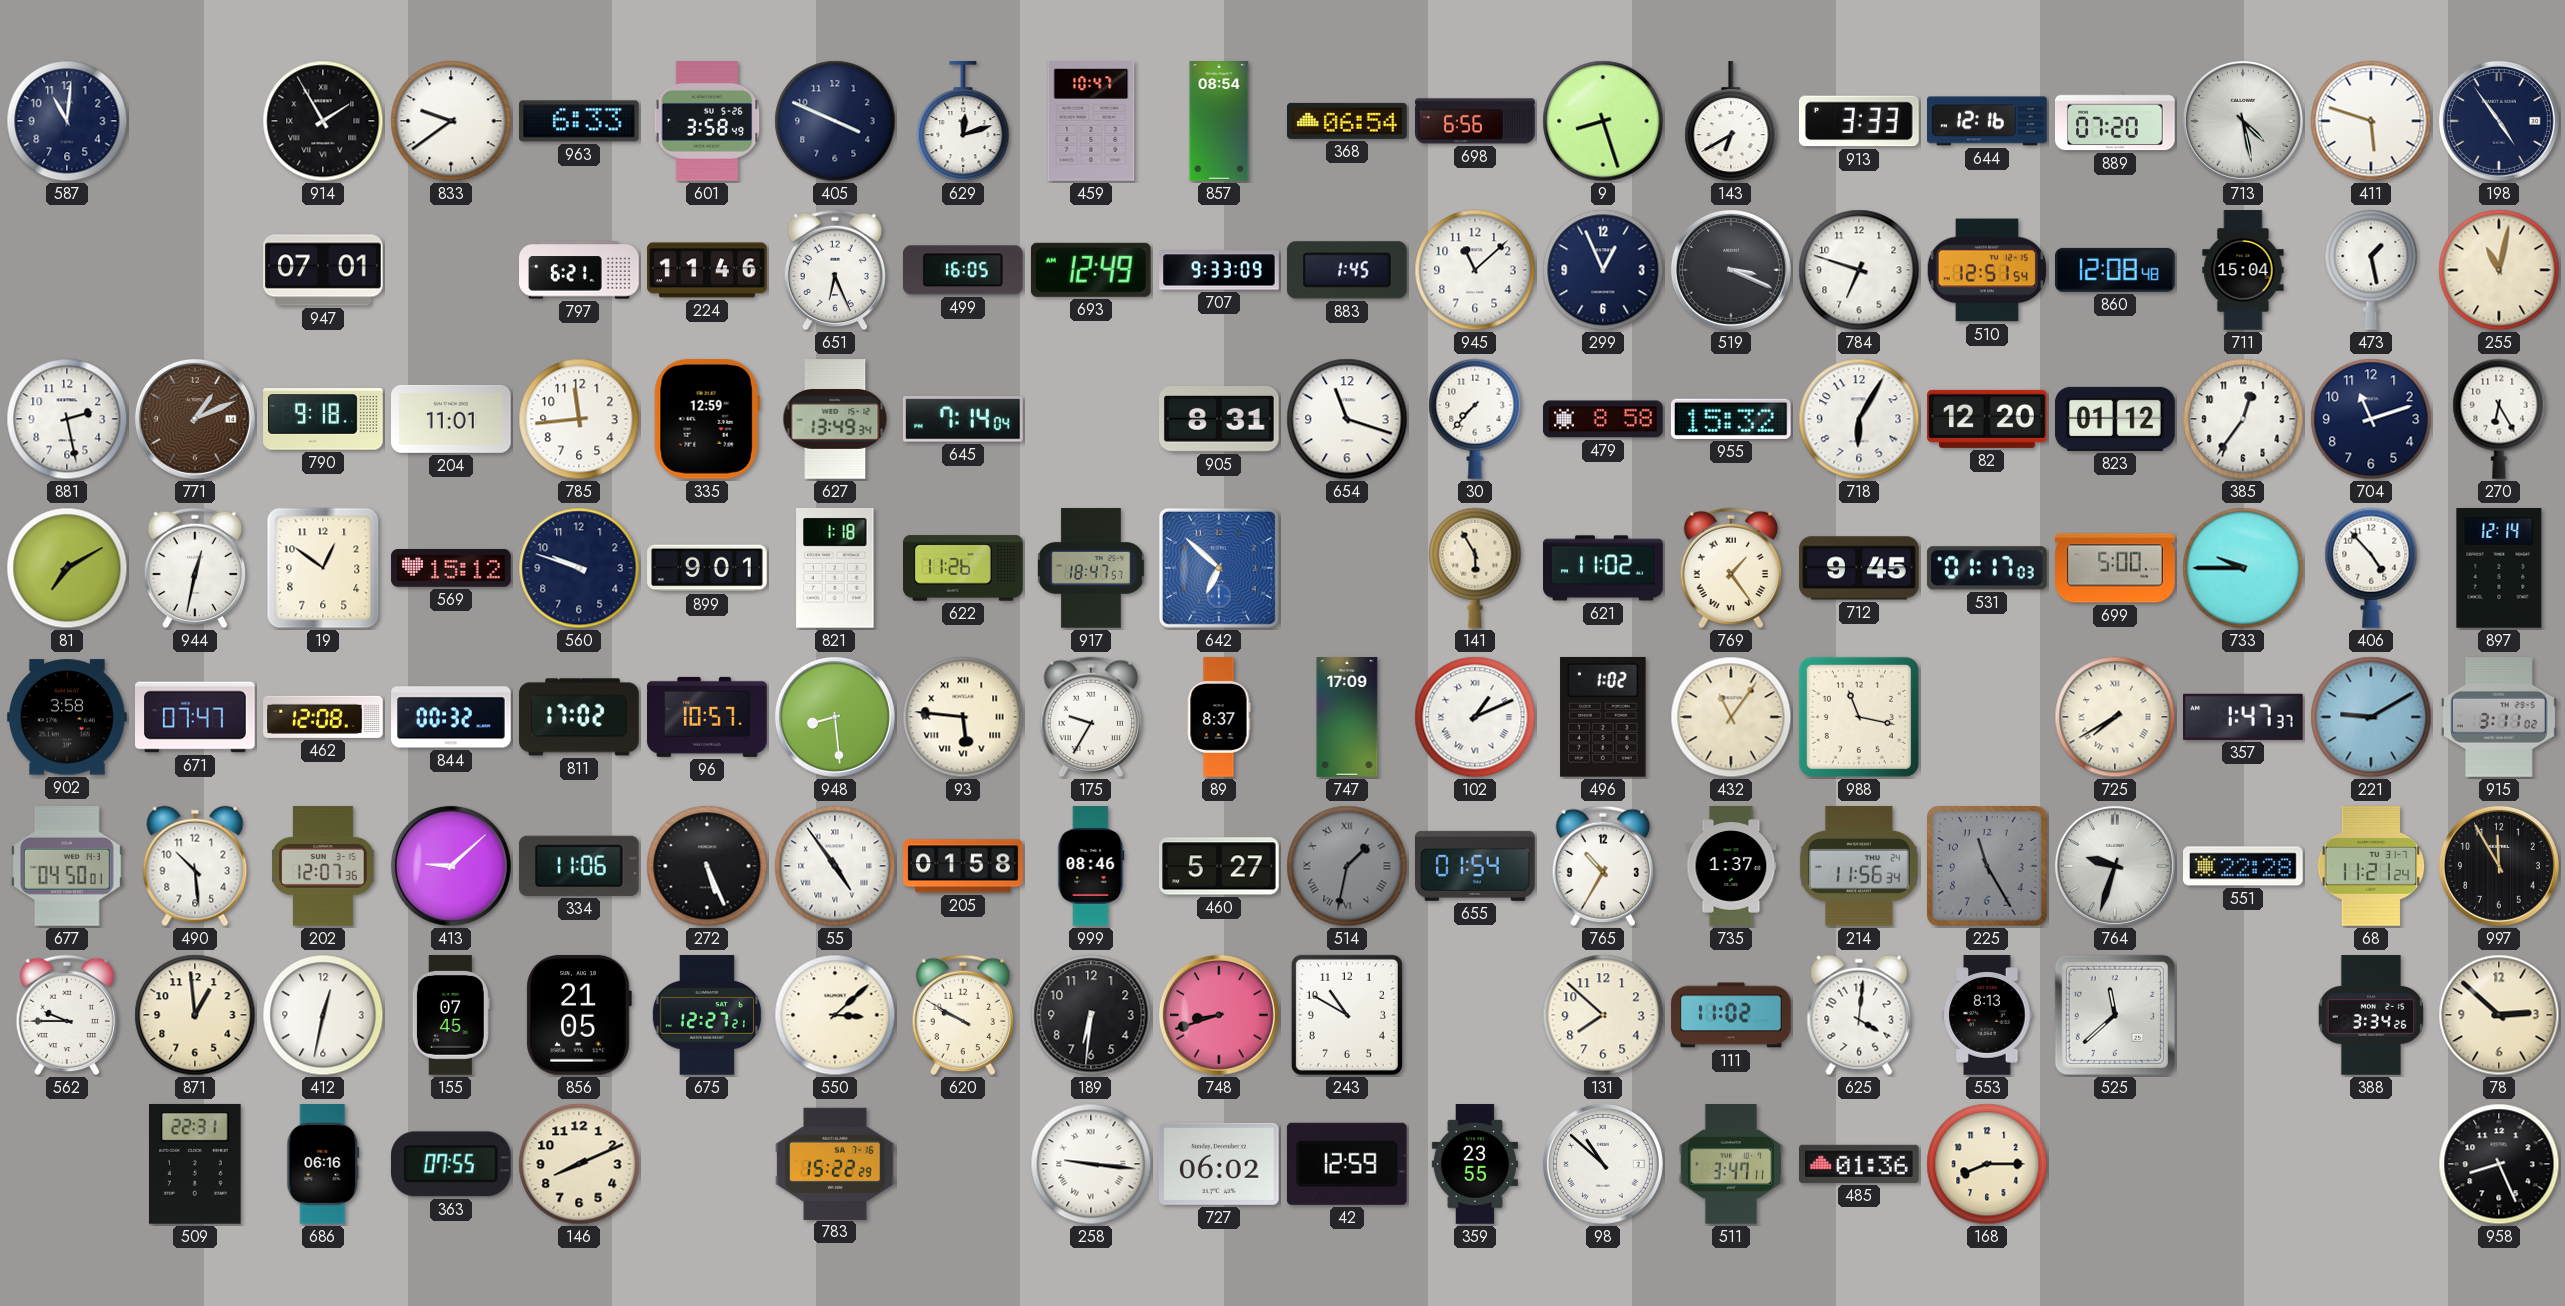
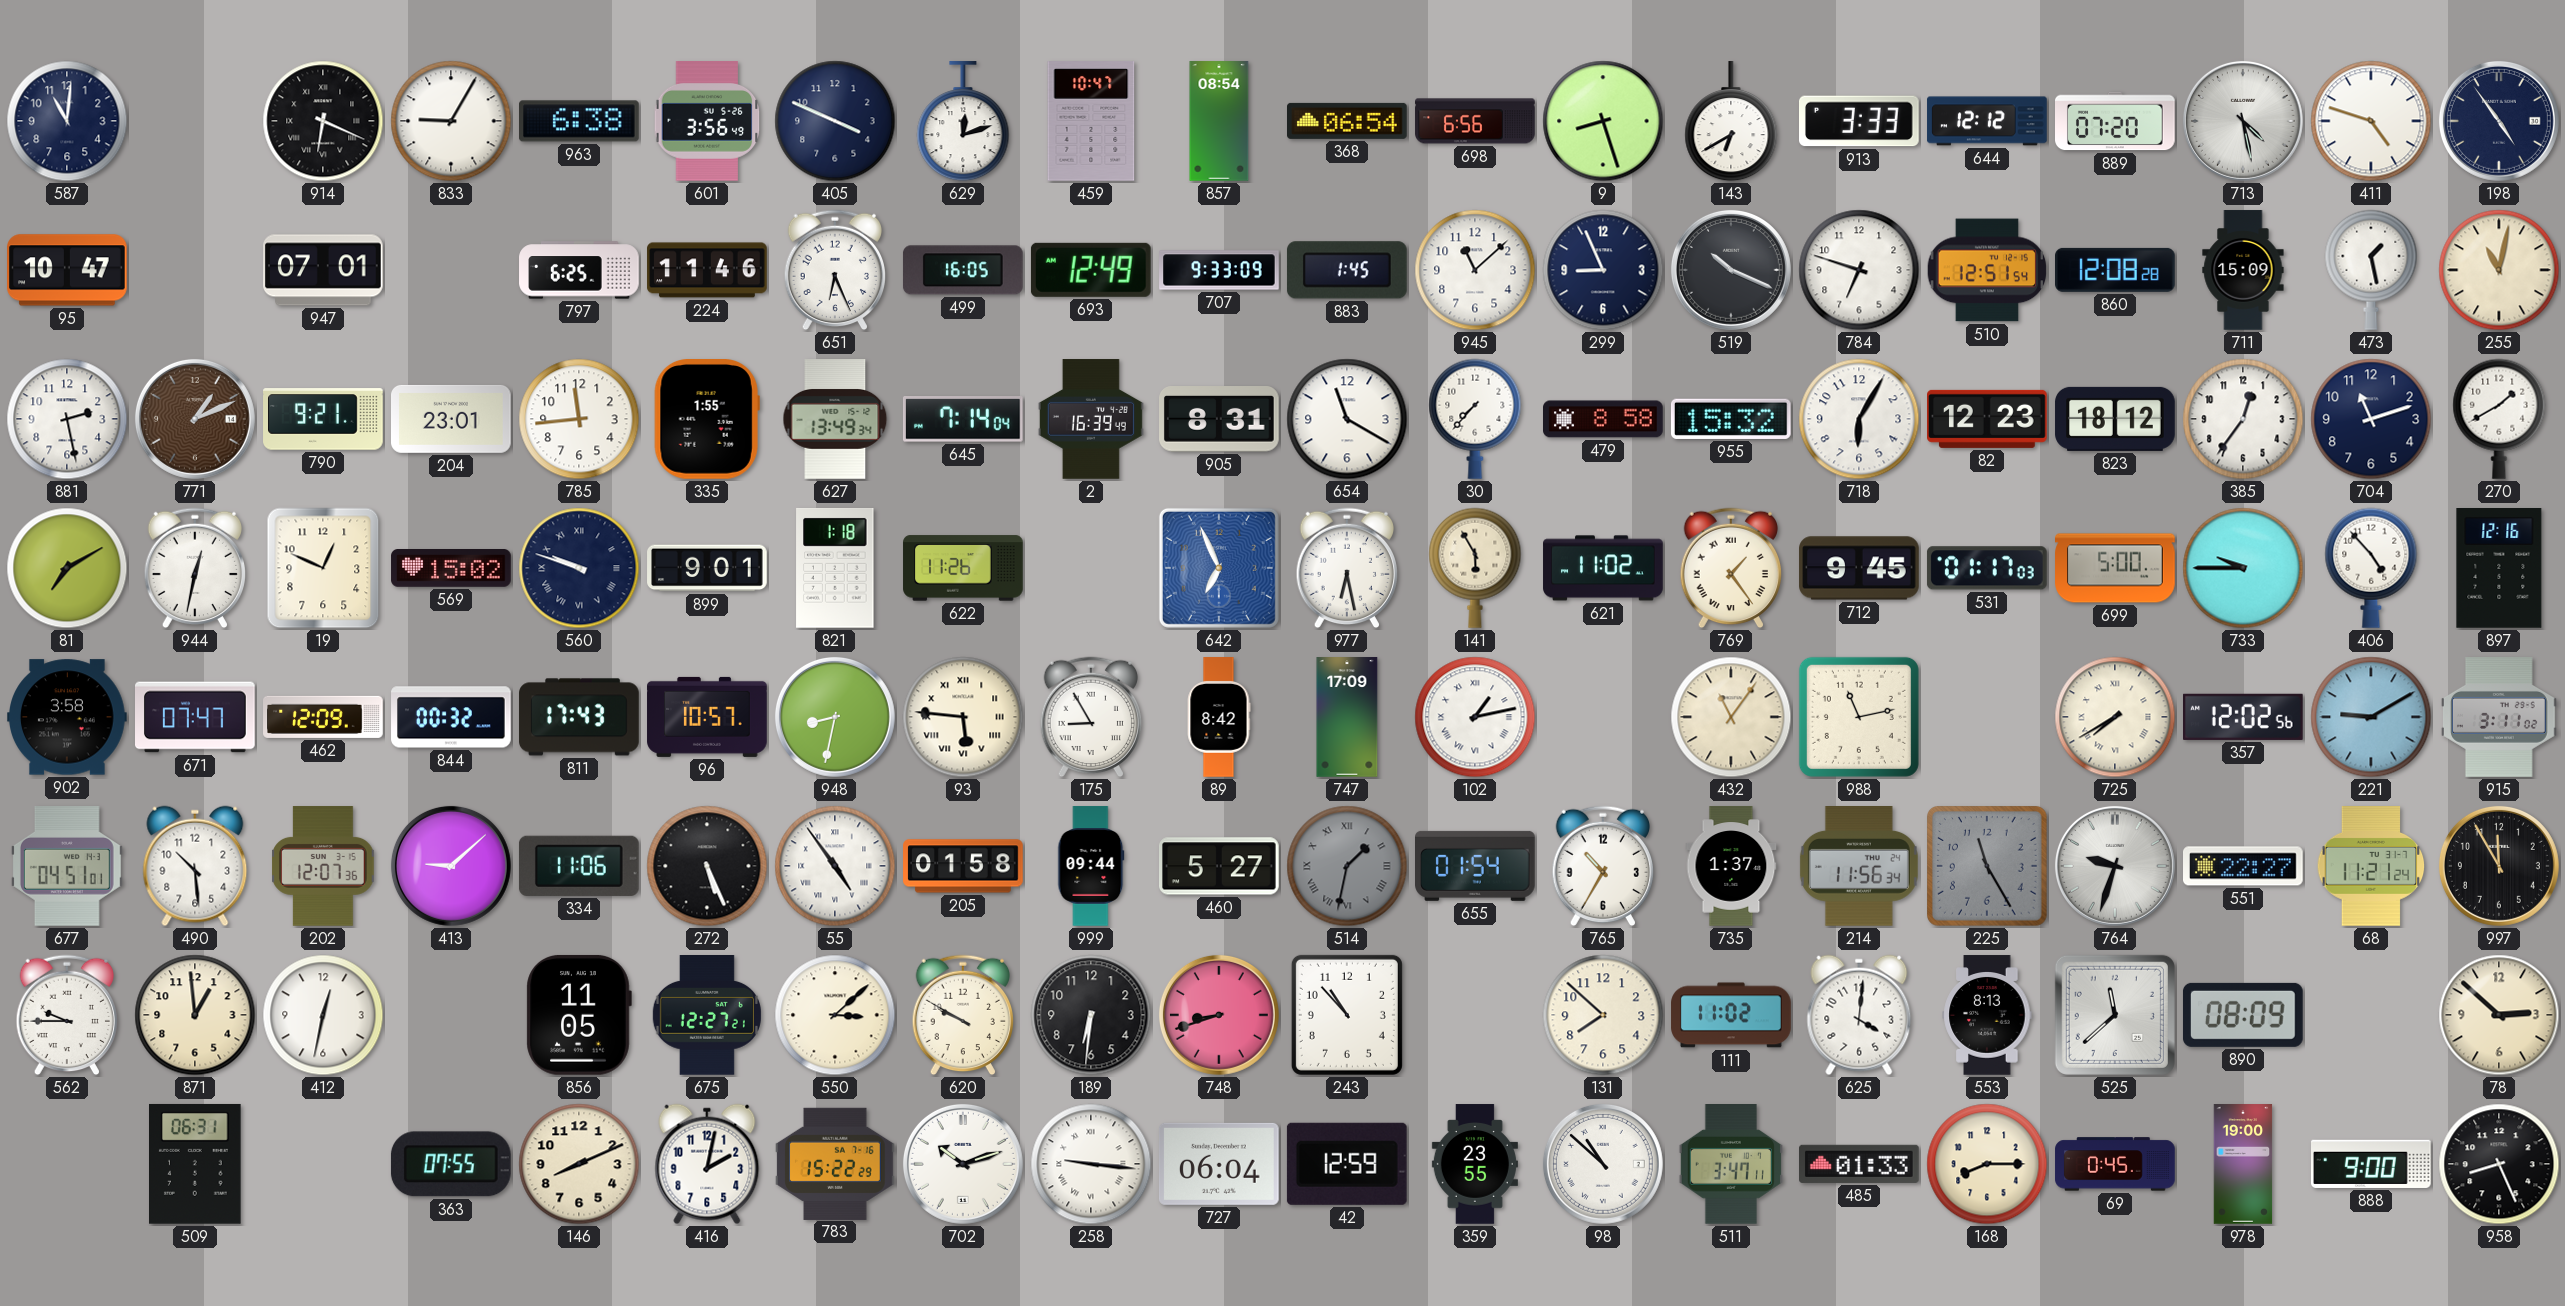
914: 1:55 -> 6:19
833: 9:39 -> 9:05
963: 6:33 -> 6:38
601: 3:58 -> 3:56
644: 12:16 -> 12:12
411: 5:48 -> 4:48
95: none -> 10:47
797: 6:21 -> 6:25
299: 12:56 -> 8:56
519: 3:19 -> 10:19
860: 12:08:48 -> 12:08:28
711: 15:04 -> 15:09
790: 9:18 -> 9:21
204: 11:01 -> 23:01
335: 12:59 -> 1:55
2: none -> 16:39
654: 11:18 -> 11:20
82: 12:20 -> 12:23
823: 01:12 -> 18:12
270: 6:25 -> 1:40
19: 12:51 -> 12:49
569: 15:12 -> 15:02
560 numerals: Arabic -> Roman
917: 18:47 -> none
642: 6:52 -> 6:56
977: none -> 6:28
897: 12:14 -> 12:16
462: 12:08 -> 12:09
811: 17:02 -> 17:43
948: 8:29 -> 8:32
175: 9:35 -> 8:55
89: 8:37 -> 8:42
102: 1:11 -> 1:13
496: 1:02 -> none
988: 11:17 -> 11:13
357: 1:47 -> 12:02
677: 04:50 -> 04:51
999: 08:46 -> 09:44
551: 22:28 -> 22:27
155: 07:45 -> none
856: 21:05 -> 11:05
243: 10:50 -> 10:53
890: none -> 08:09
388: 3:34 -> none
509: 22:31 -> 06:31
686: 06:16 -> none
416: none -> 2:02
702: none -> 10:12
727: 06:02 -> 06:04
485: 01:36 -> 01:33
69: none -> 0:45
978: none -> 19:00
888: none -> 9:00
